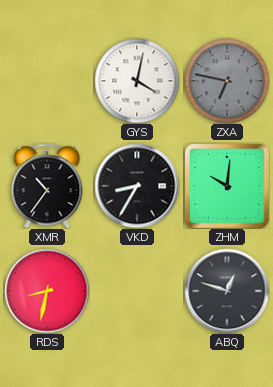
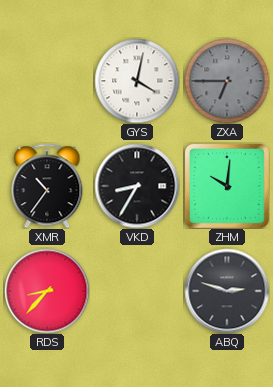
ZXA: 6:47 -> 6:45
RDS: 8:32 -> 8:37
ABQ: 12:48 -> 2:48
